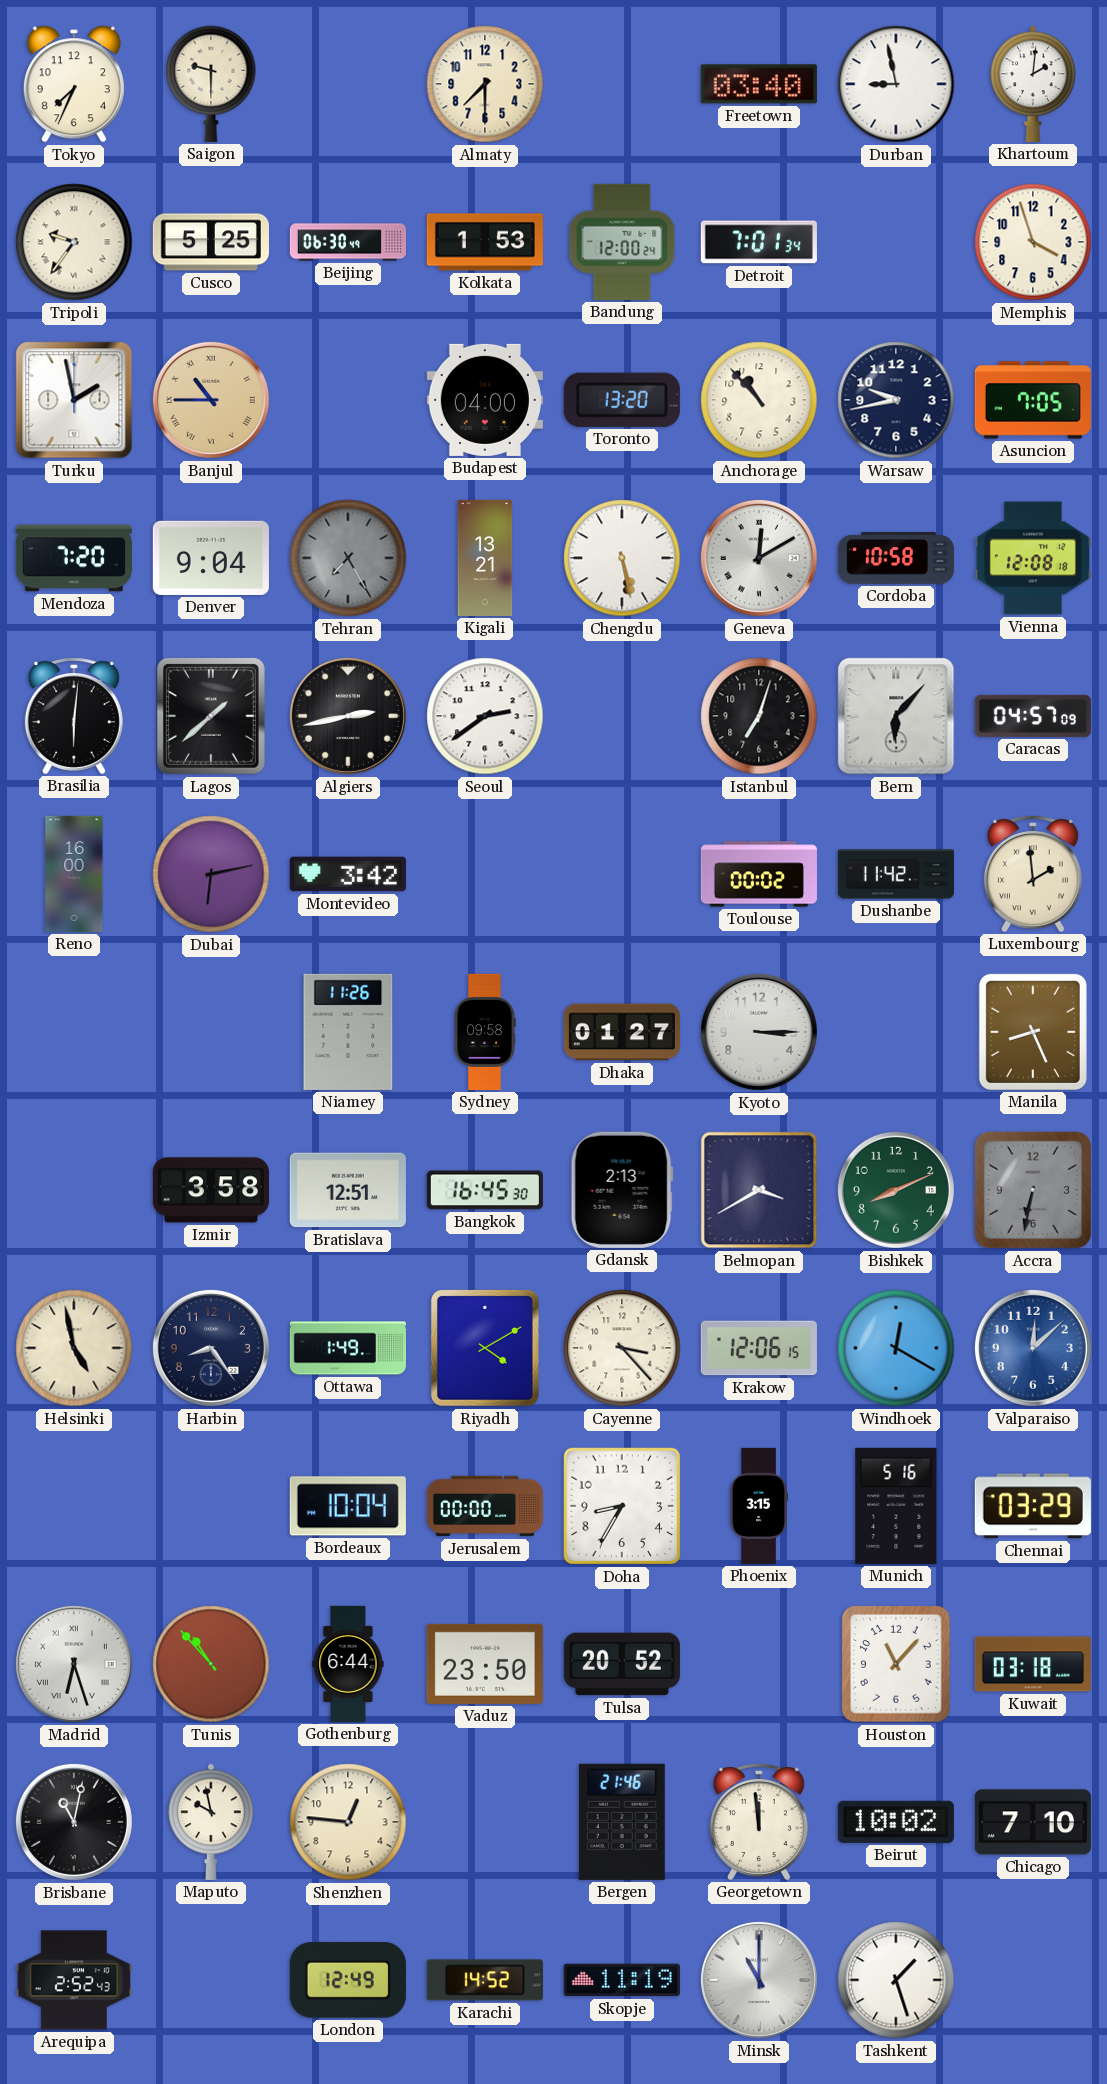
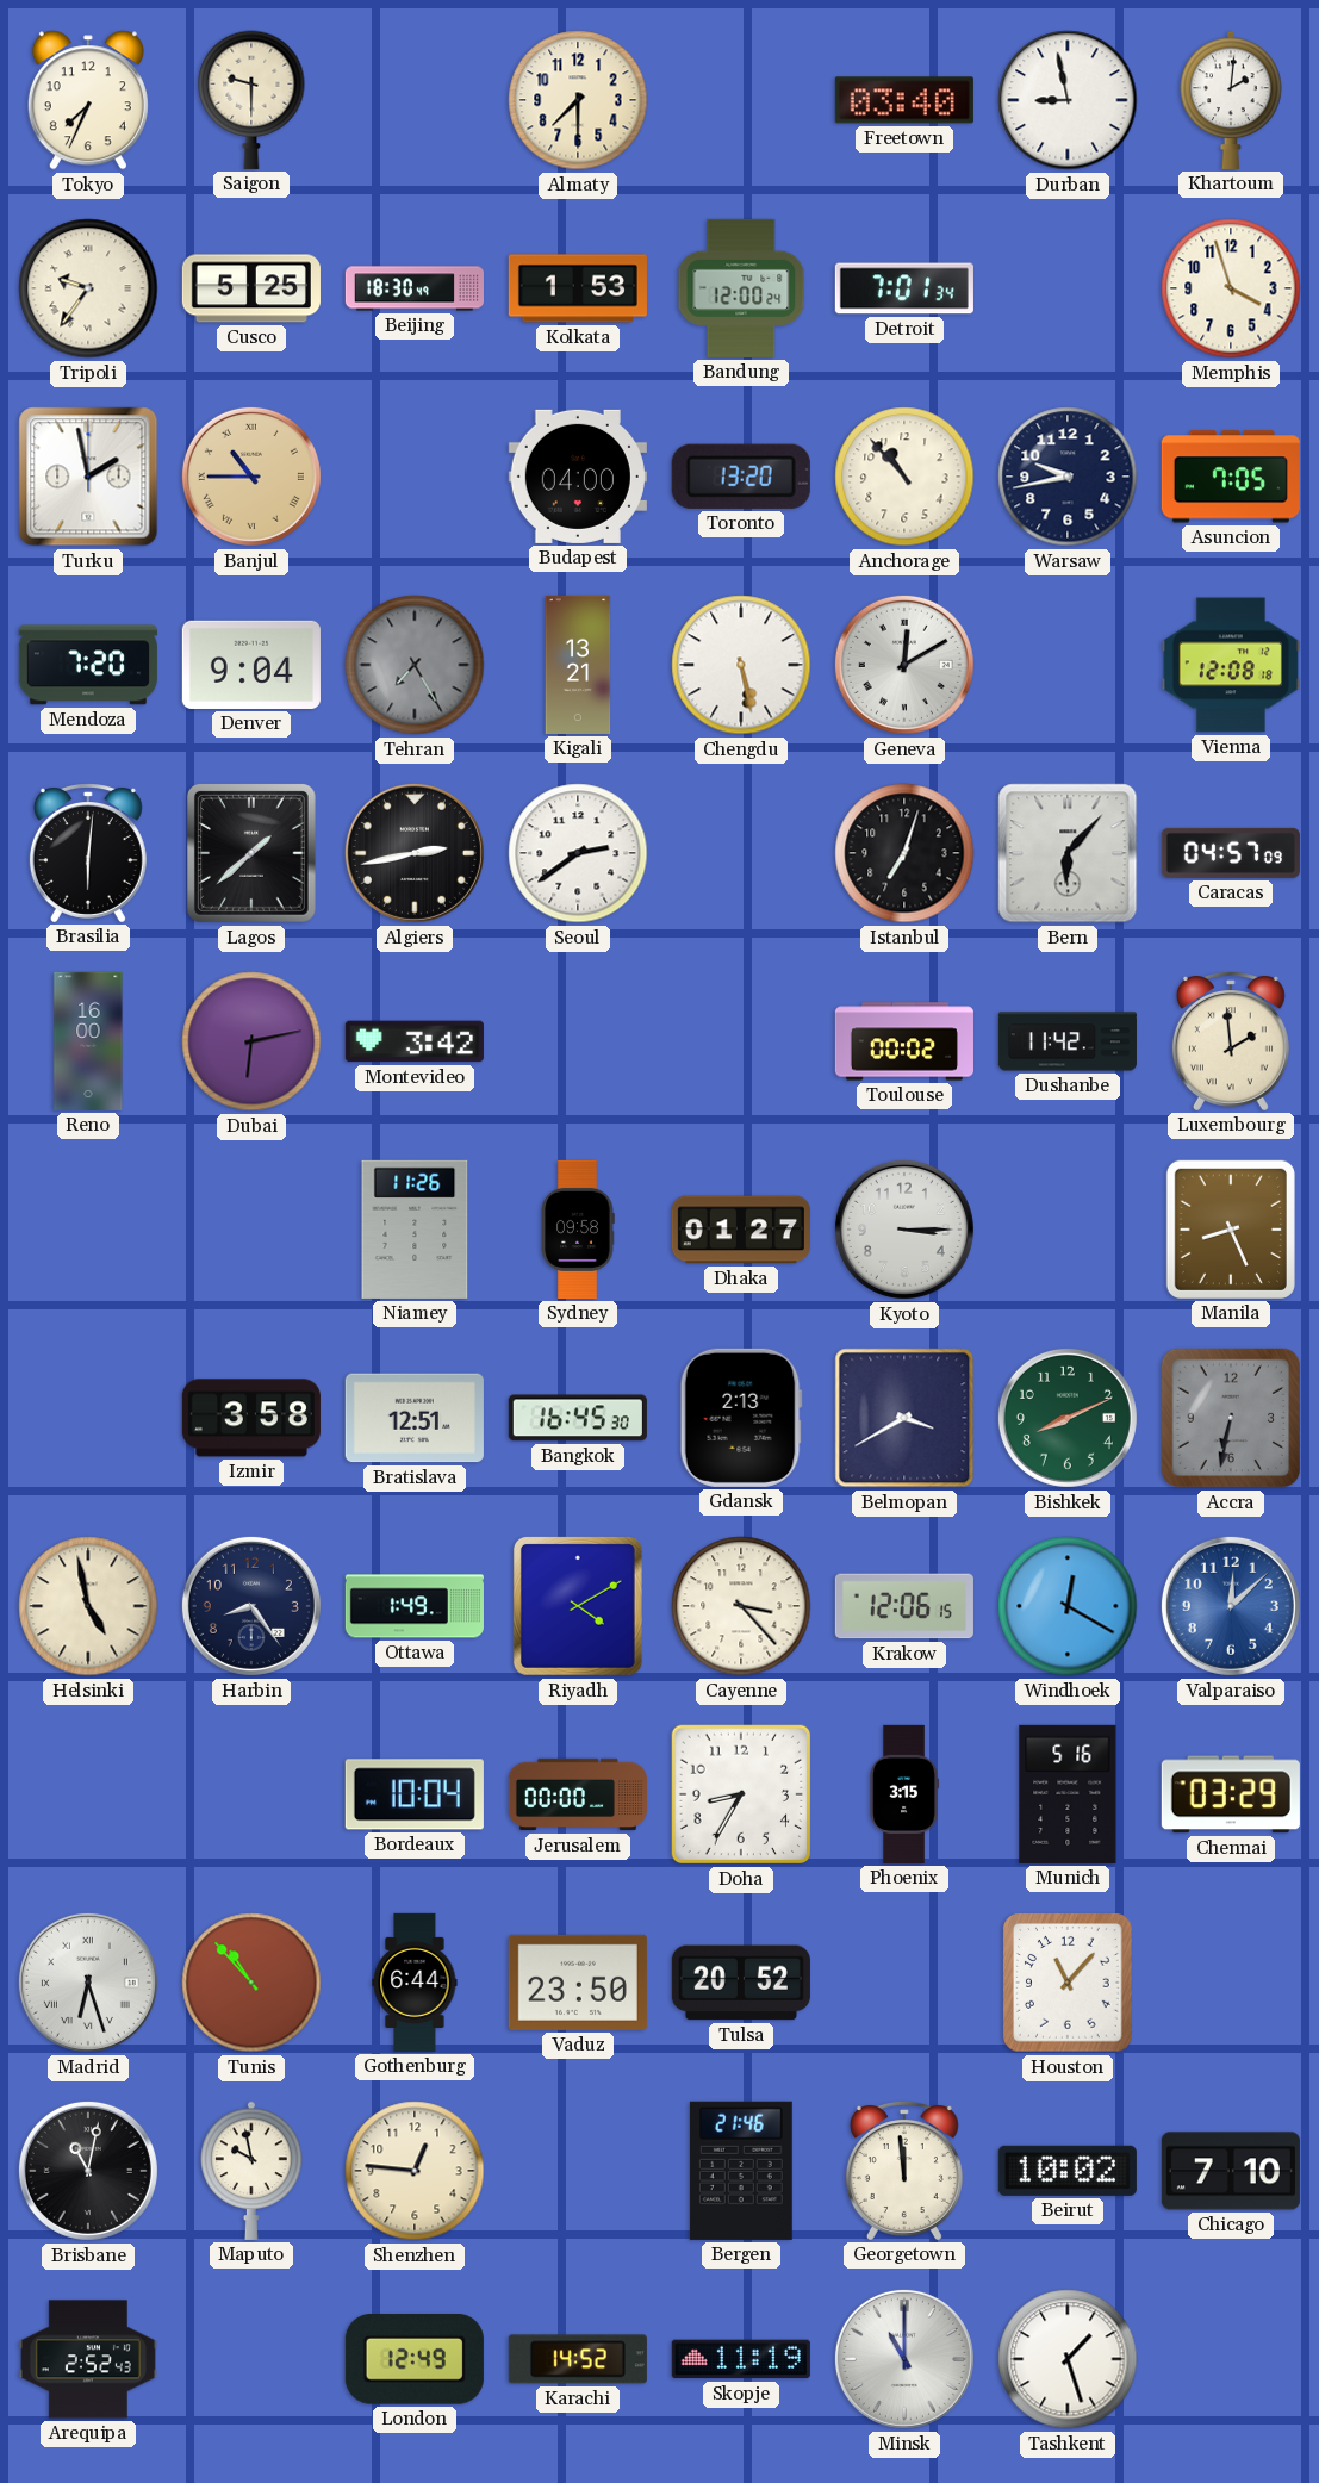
Beijing: 06:30 -> 18:30
Cordoba: 10:58 -> none
Kuwait: 03:18 -> none
